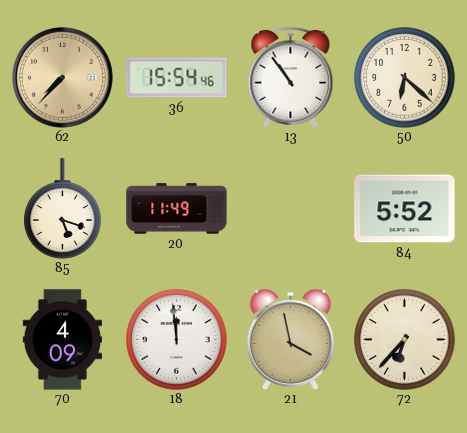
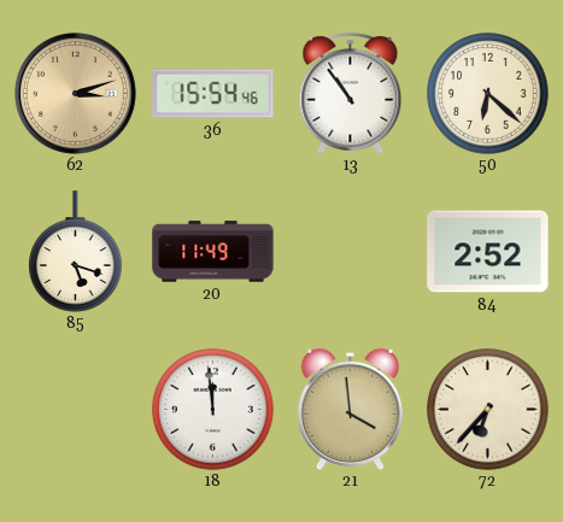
62: 7:37 -> 3:12
84: 5:52 -> 2:52
70: 4:09 -> none
21: 3:58 -> 3:59
